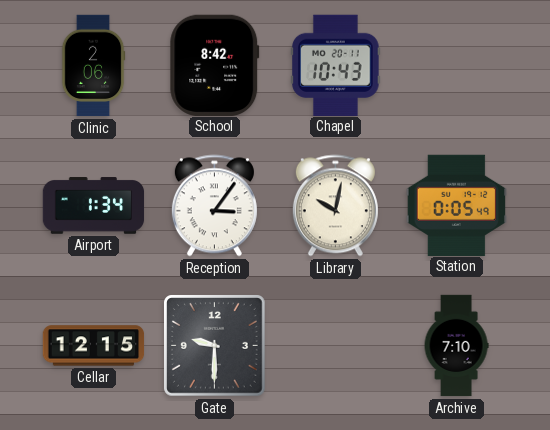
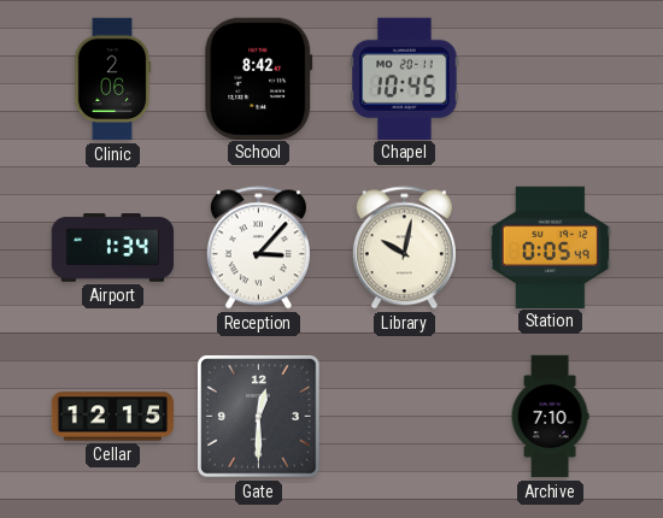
Chapel: 10:43 -> 10:45
Reception: 3:06 -> 3:07
Gate: 9:30 -> 12:30
